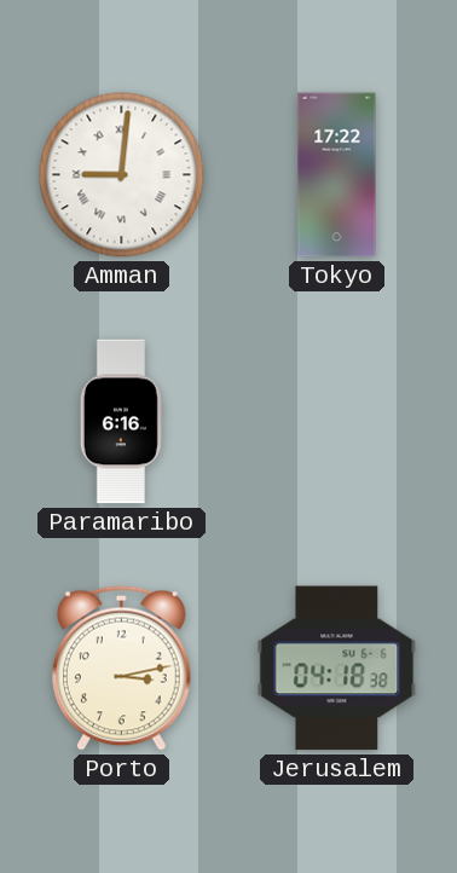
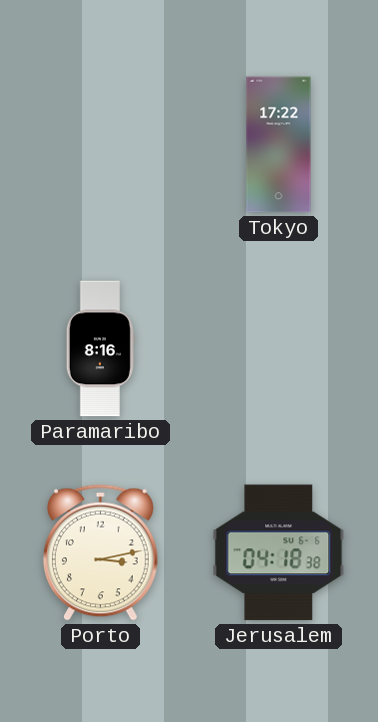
Amman: 9:01 -> none
Paramaribo: 6:16 -> 8:16
